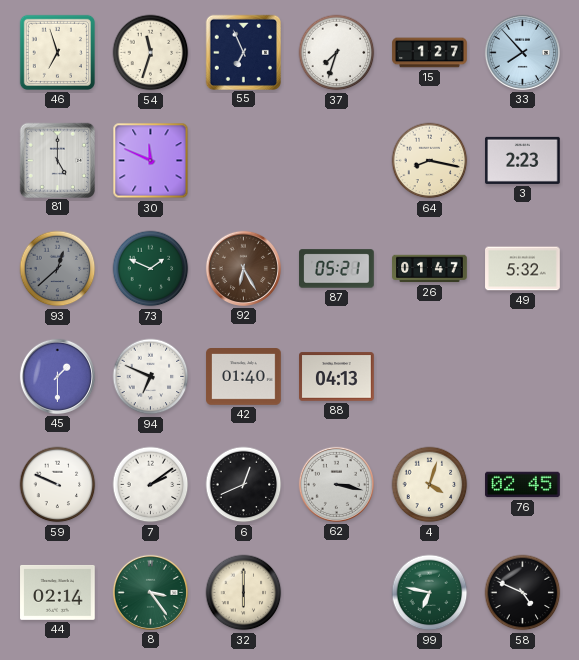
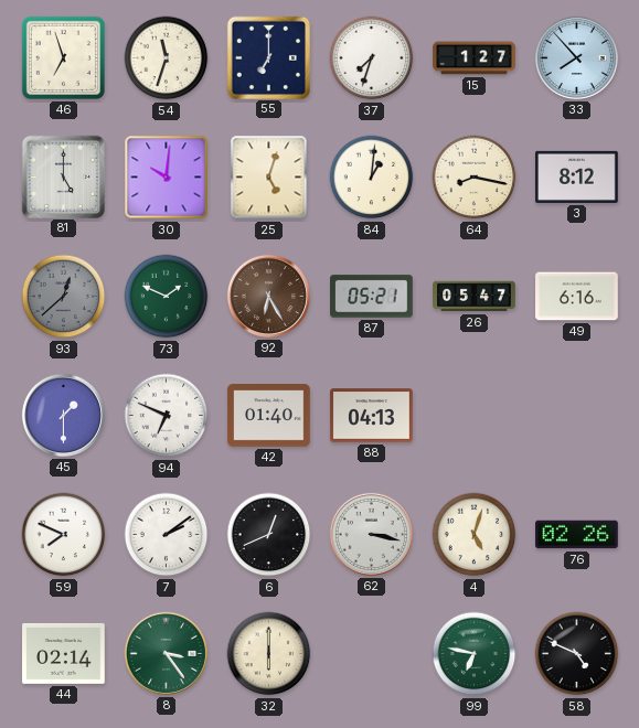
55: 6:56 -> 7:00
30: 11:49 -> 10:01
25: none -> 5:03
84: none -> 1:01
3: 2:23 -> 8:12
26: 01:47 -> 05:47
49: 5:32 -> 6:16
59: 9:49 -> 7:49
4: 4:03 -> 5:03
76: 02:45 -> 02:26
